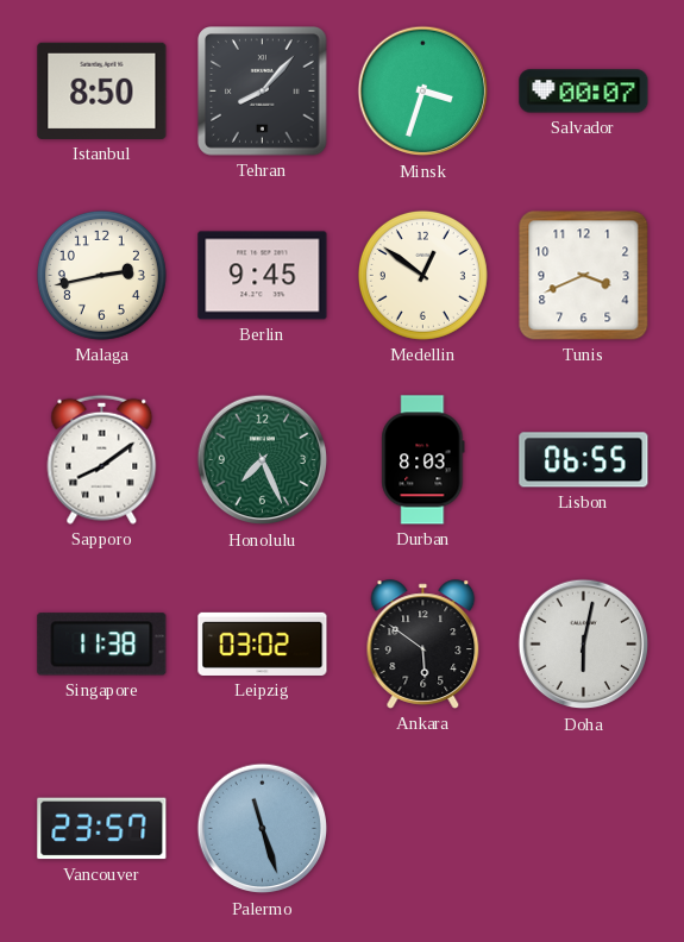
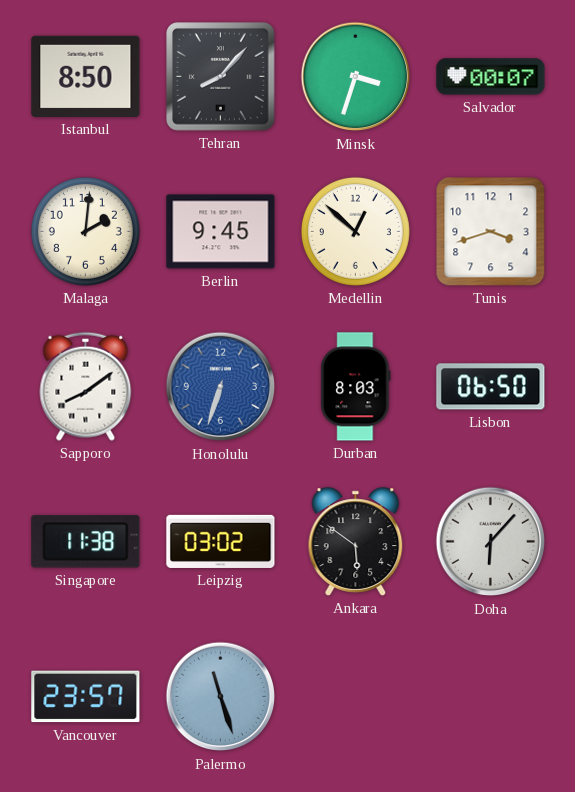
Malaga: 2:43 -> 2:01
Medellin: 12:51 -> 12:52
Tunis: 3:41 -> 3:42
Honolulu: 7:26 -> 6:33
Honolulu dial: green -> blue
Lisbon: 06:55 -> 06:50
Doha: 6:02 -> 6:07
